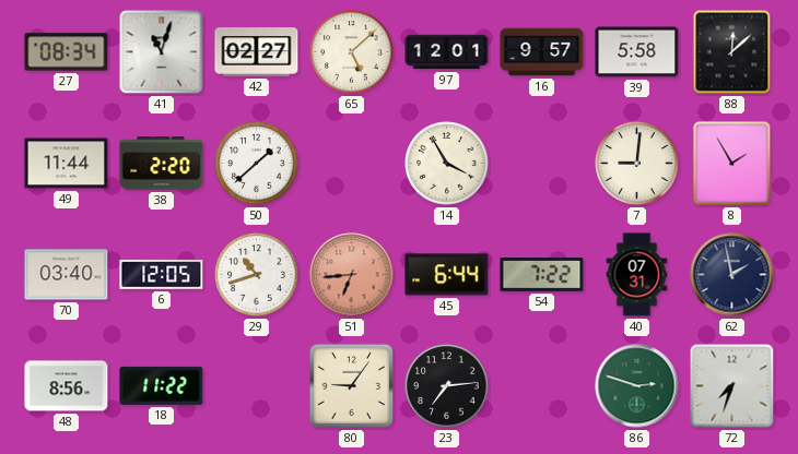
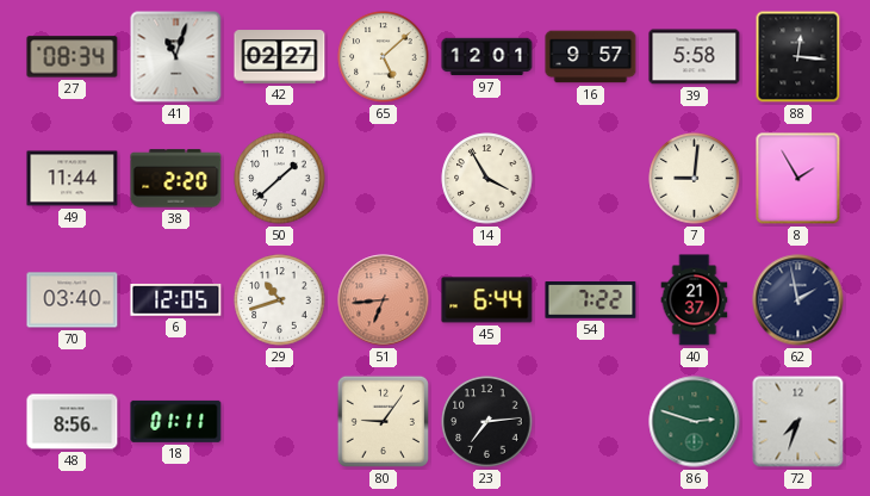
88: 12:08 -> 12:16
40: 07:31 -> 21:37
18: 11:22 -> 01:11
